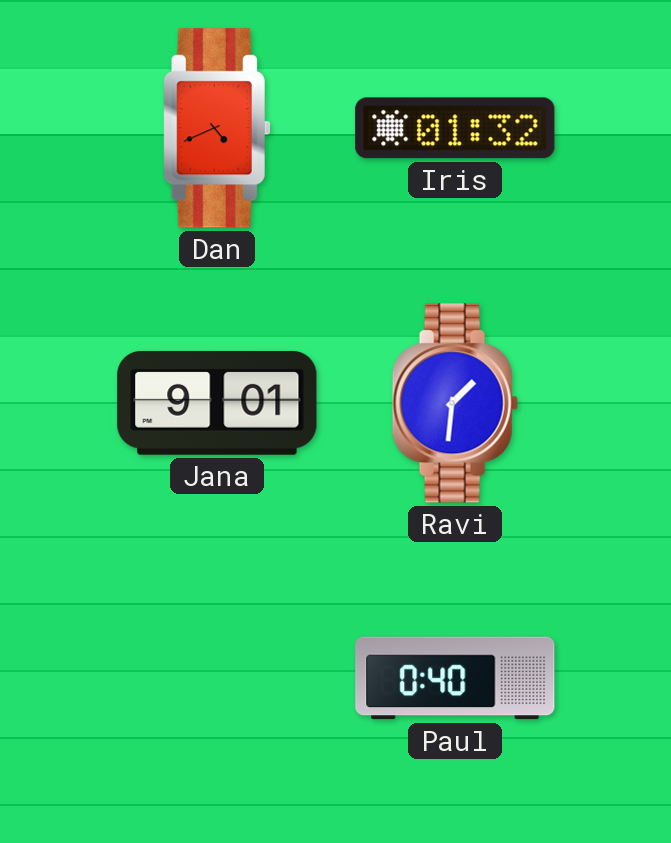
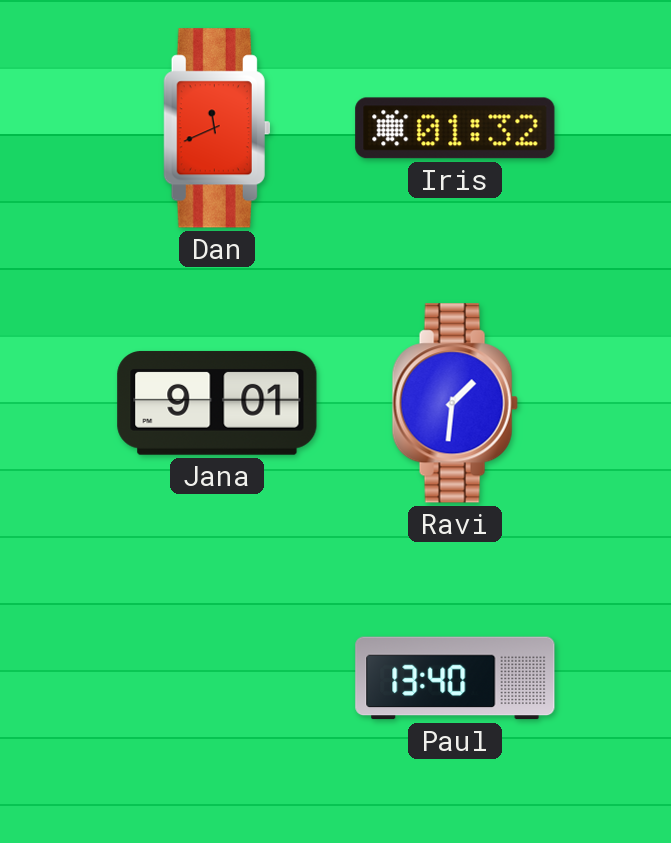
Dan: 4:41 -> 11:41
Paul: 0:40 -> 13:40
